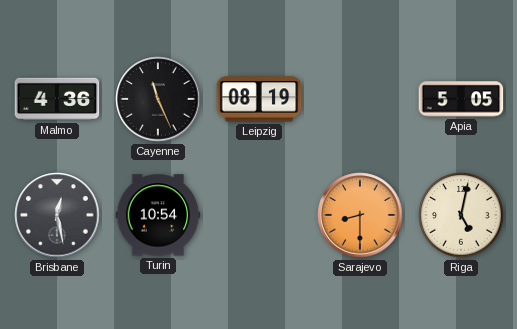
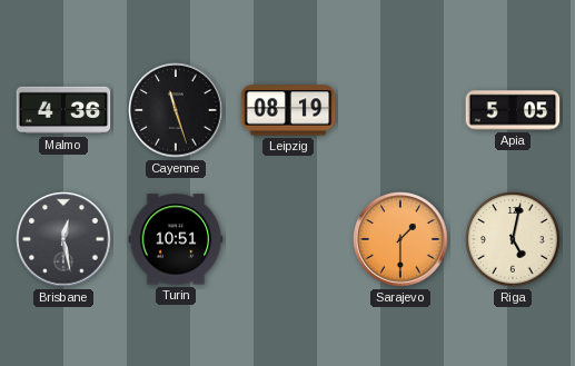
Cayenne: 11:26 -> 11:27
Turin: 10:54 -> 10:51
Sarajevo: 8:30 -> 1:30
